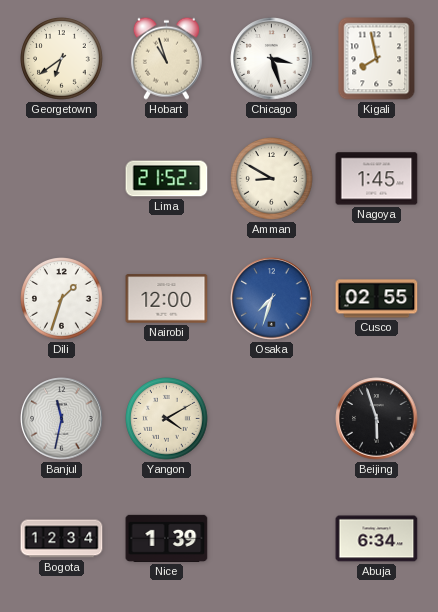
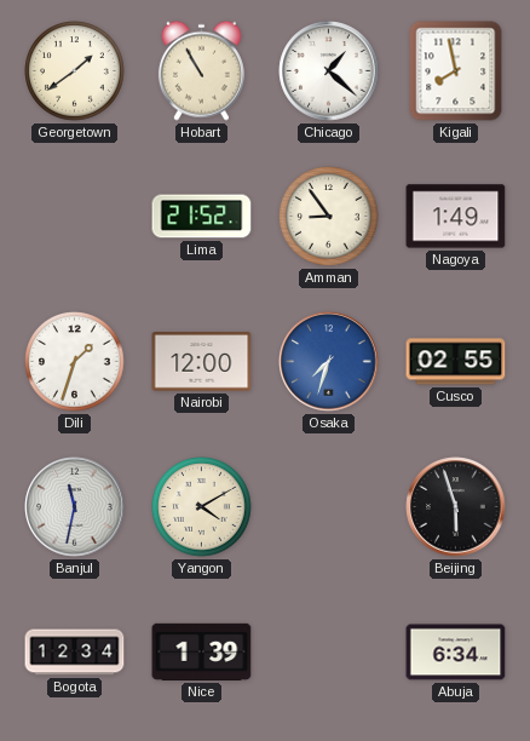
Georgetown: 6:39 -> 1:39
Hobart: 10:57 -> 10:55
Chicago: 3:27 -> 1:22
Amman: 8:50 -> 8:54
Nagoya: 1:45 -> 1:49
